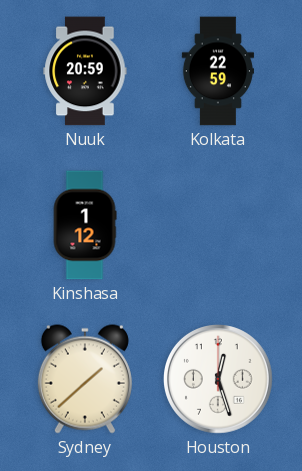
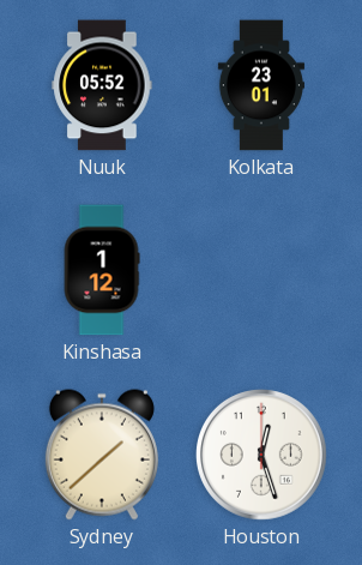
Nuuk: 20:59 -> 05:52
Kolkata: 22:59 -> 23:01
